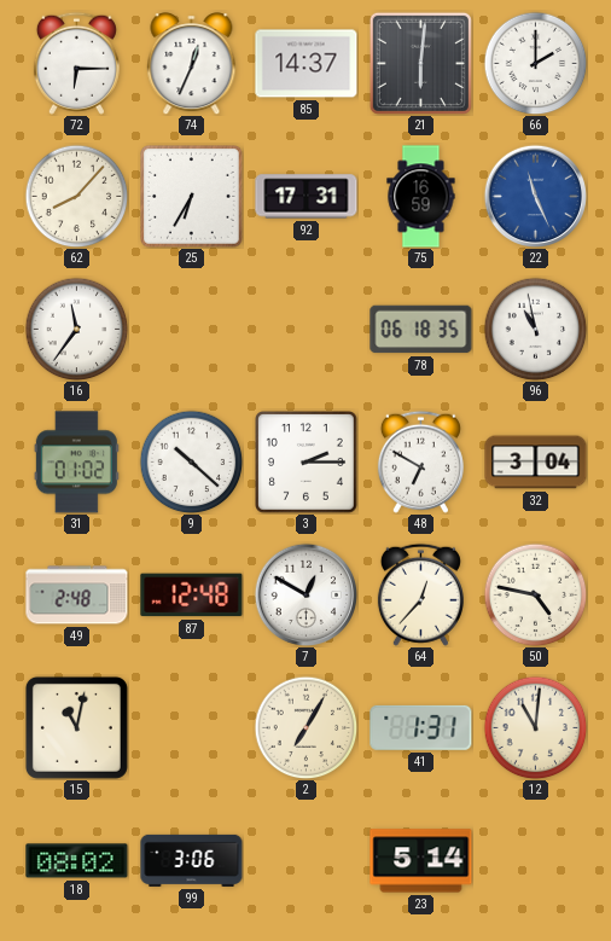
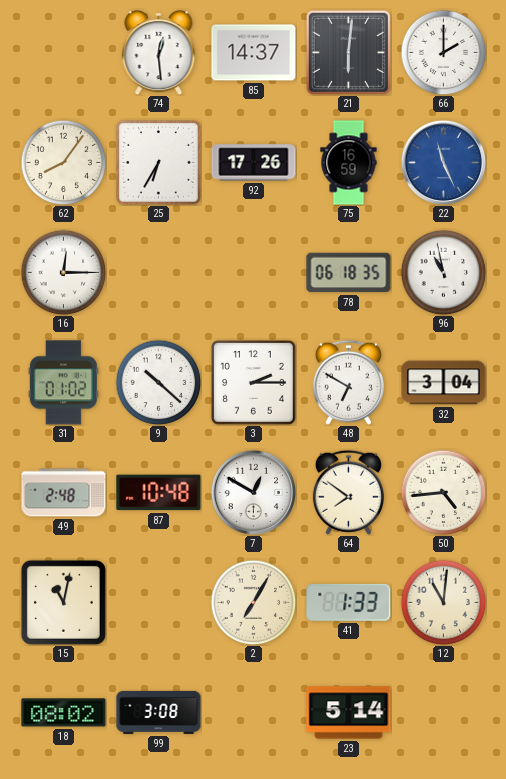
72: 6:15 -> none
74: 12:34 -> 12:29
62: 8:07 -> 8:06
92: 17:31 -> 17:26
16: 11:36 -> 12:15
87: 12:48 -> 10:48
64: 12:37 -> 7:51
50: 4:47 -> 4:44
41: 1:31 -> 1:33
99: 3:06 -> 3:08
